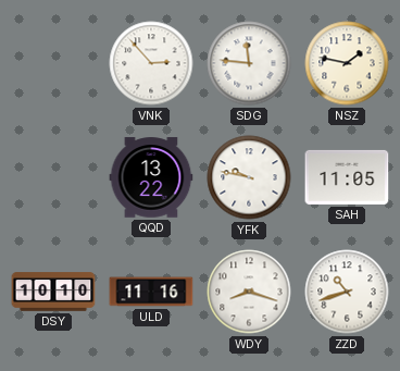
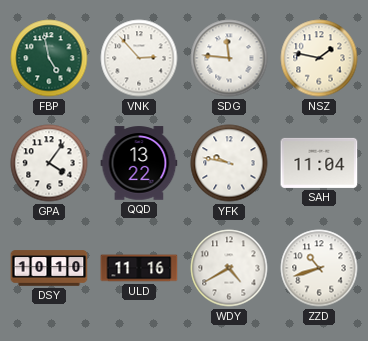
FBP: none -> 4:58
GPA: none -> 4:06
SAH: 11:05 -> 11:04
WDY: 8:18 -> 4:40
